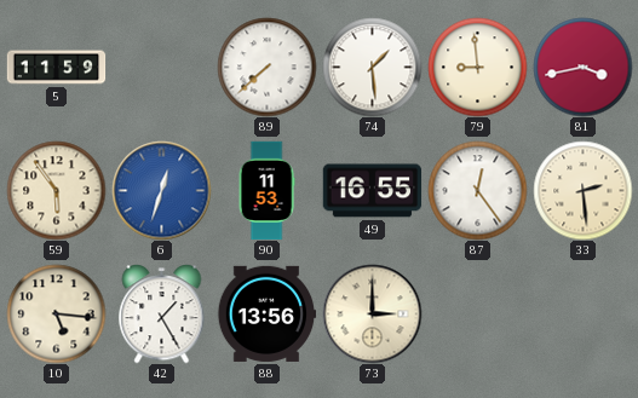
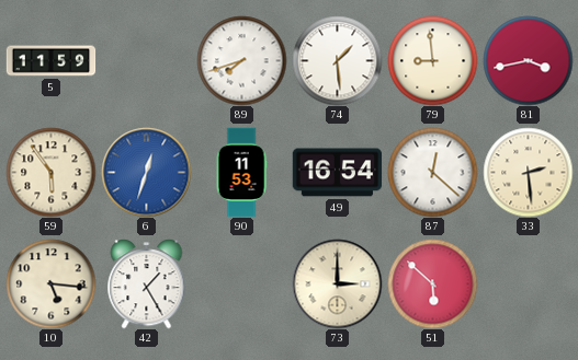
89: 7:38 -> 7:42
49: 16:55 -> 16:54
87: 12:24 -> 12:22
88: 13:56 -> none
51: none -> 5:52
